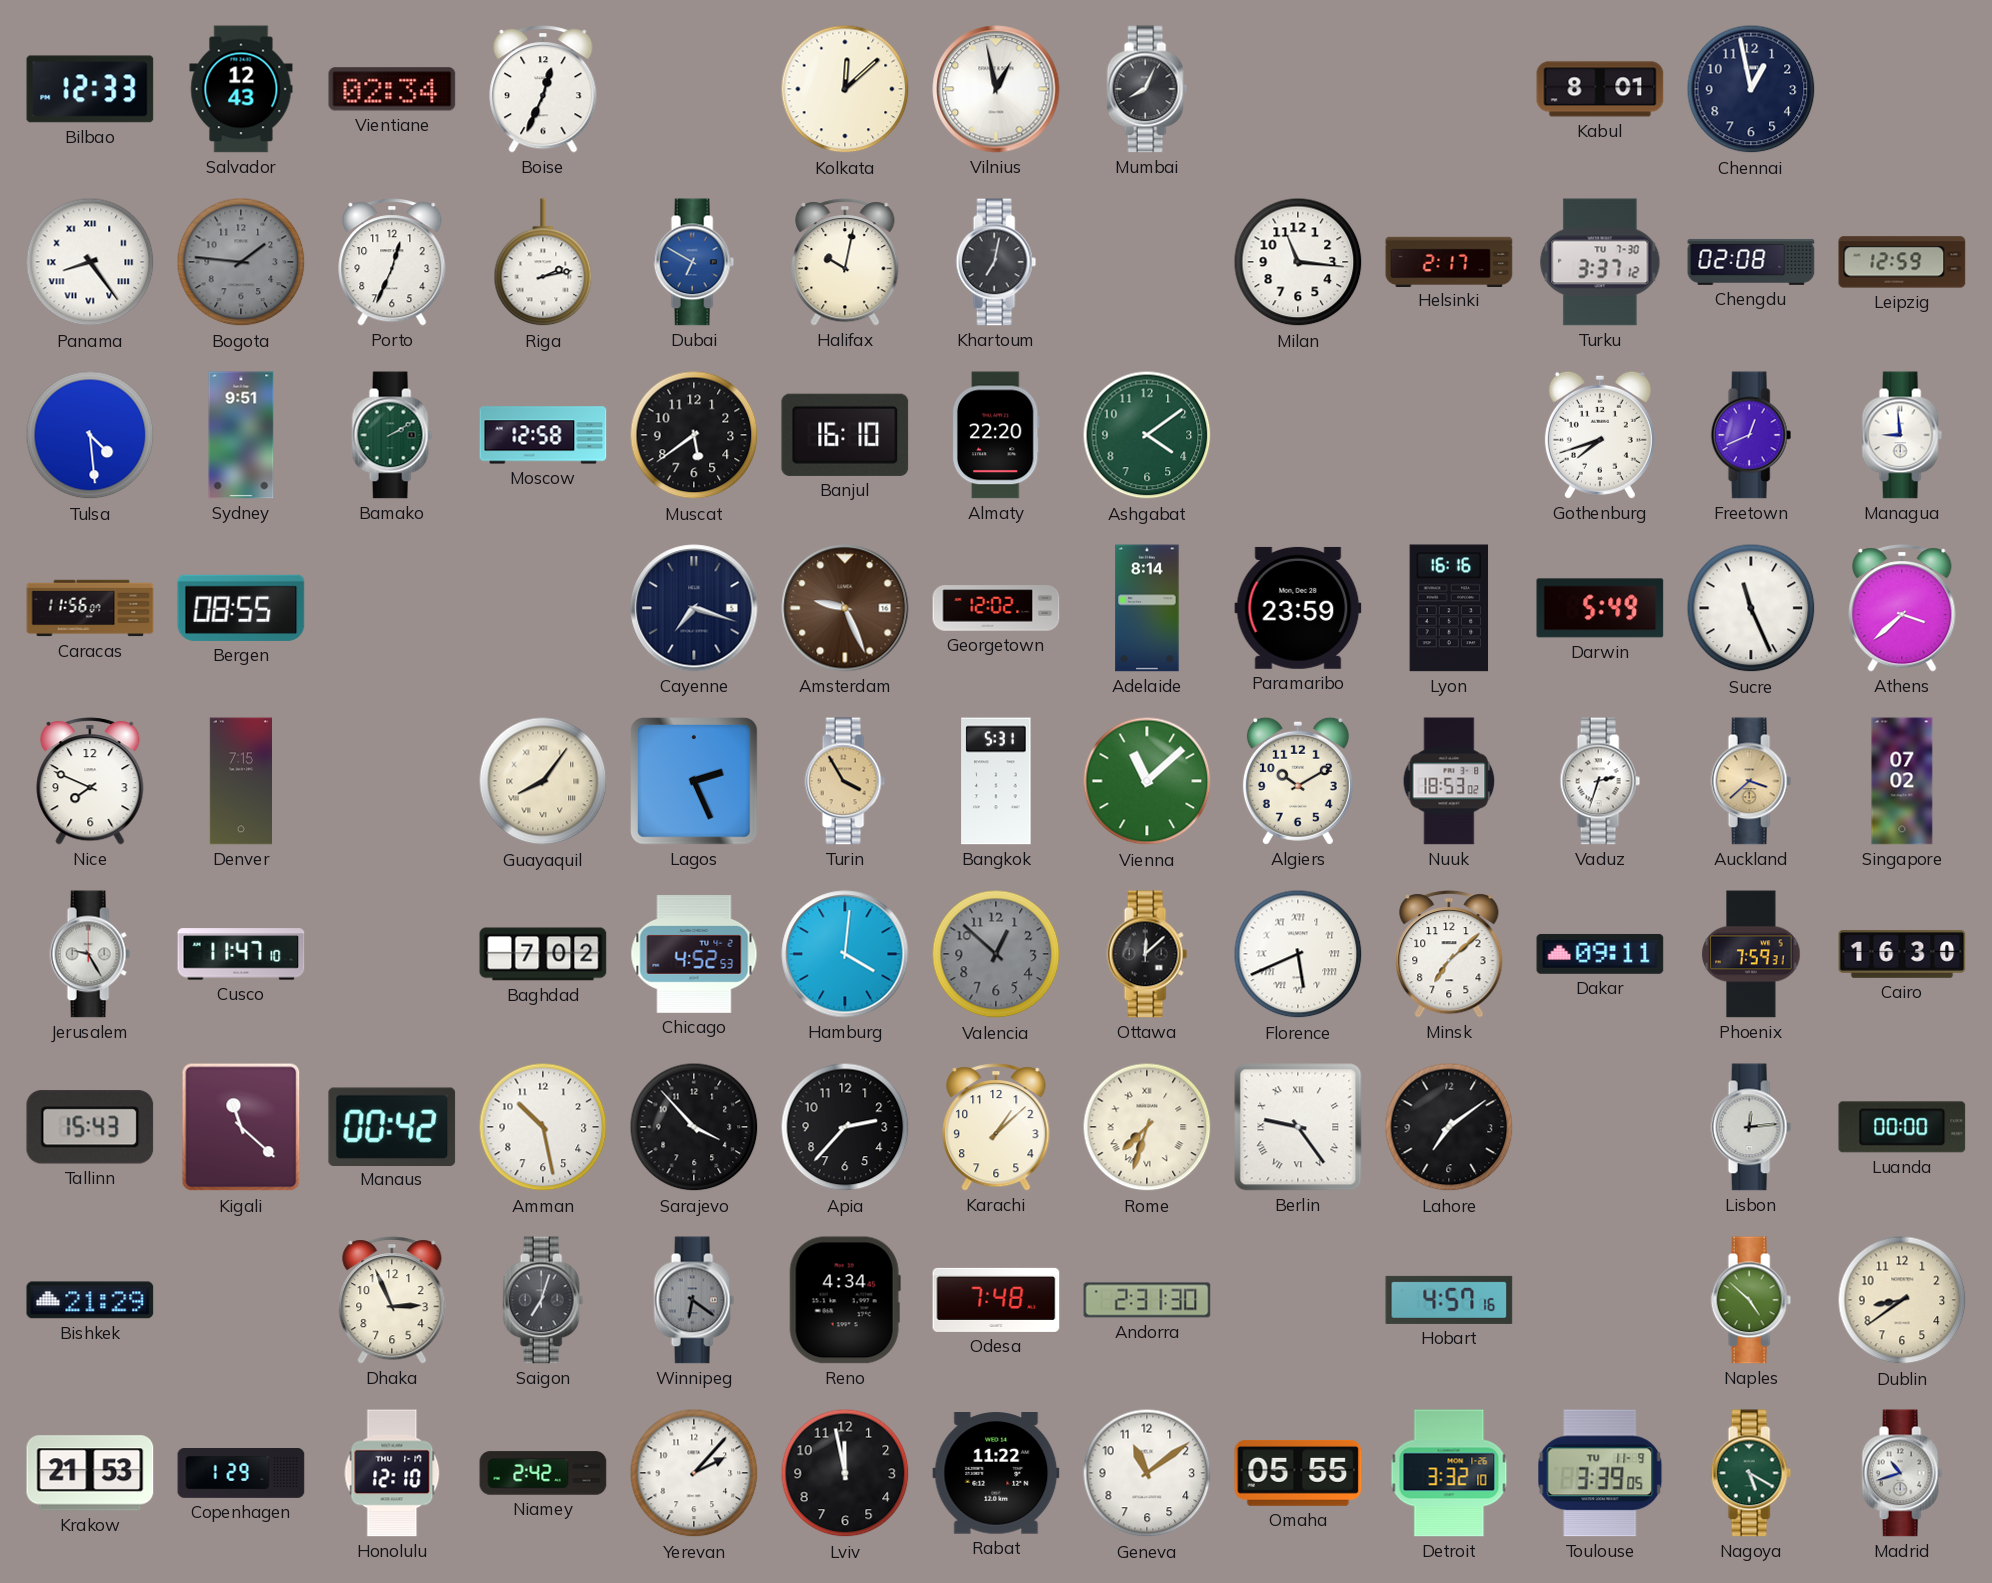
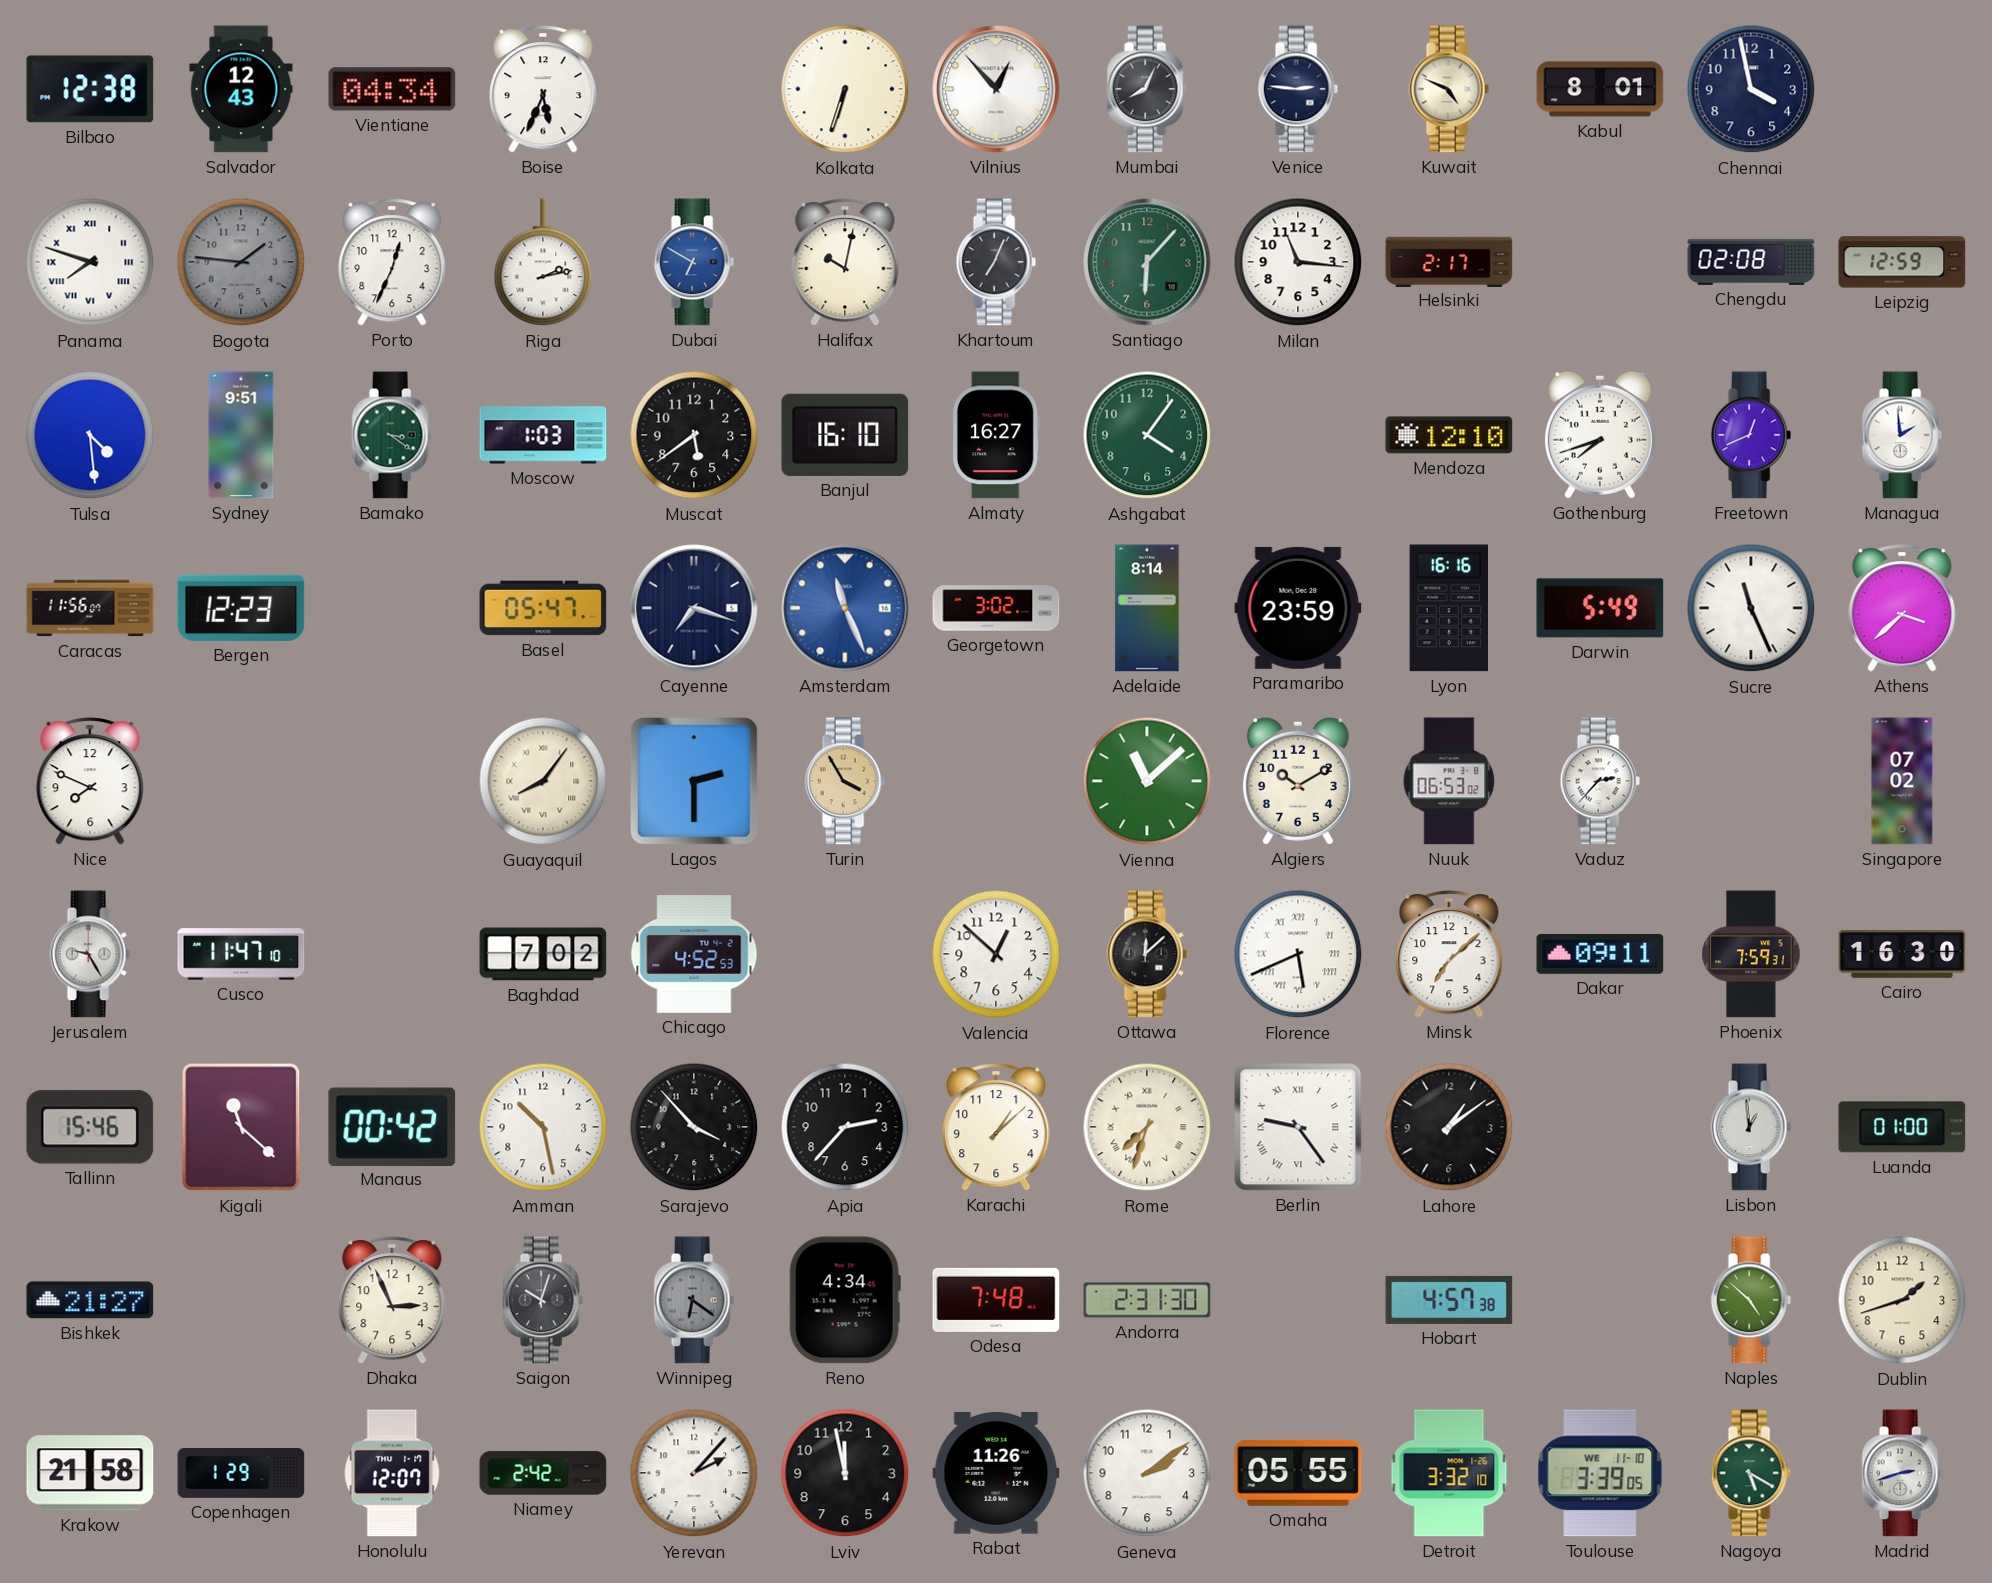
Bilbao: 12:33 -> 12:38
Vientiane: 02:34 -> 04:34
Boise: 12:34 -> 5:34
Kolkata: 12:08 -> 6:33
Vilnius: 12:58 -> 12:53
Venice: none -> 2:46
Kuwait: none -> 4:49
Chennai: 12:58 -> 3:58
Panama: 8:24 -> 7:48
Khartoum: 7:02 -> 7:04
Santiago: none -> 6:07
Turku: 3:37 -> none
Bamako: 2:10 -> 3:21
Moscow: 12:58 -> 1:03
Almaty: 22:20 -> 16:27
Ashgabat: 4:09 -> 4:06
Mendoza: none -> 12:10
Managua: 8:59 -> 1:59
Bergen: 08:55 -> 12:23
Basel: none -> 05:47
Amsterdam: 9:26 -> 11:26
Amsterdam dial: brown -> blue
Georgetown: 12:02 -> 3:02
Denver: 7:15 -> none
Lagos: 2:26 -> 2:30
Bangkok: 5:31 -> none
Nuuk: 18:53 -> 06:53
Vaduz: 2:33 -> 2:37
Auckland: 3:38 -> none
Hamburg: 4:01 -> none
Valencia dial: grey -> white
Tallinn: 15:43 -> 15:46
Lahore: 7:09 -> 1:09
Lisbon: 12:14 -> 12:59
Luanda: 00:00 -> 01:00
Bishkek: 21:29 -> 21:27
Saigon: 7:03 -> 10:03
Hobart: 4:57:16 -> 4:57:38
Dublin: 8:39 -> 1:42
Krakow: 21:53 -> 21:58
Honolulu: 12:10 -> 12:07
Rabat: 11:22 -> 11:26
Geneva: 11:09 -> 2:09
Toulouse date: TU 11-9 -> WE 11-10
Madrid: 10:42 -> 2:42
